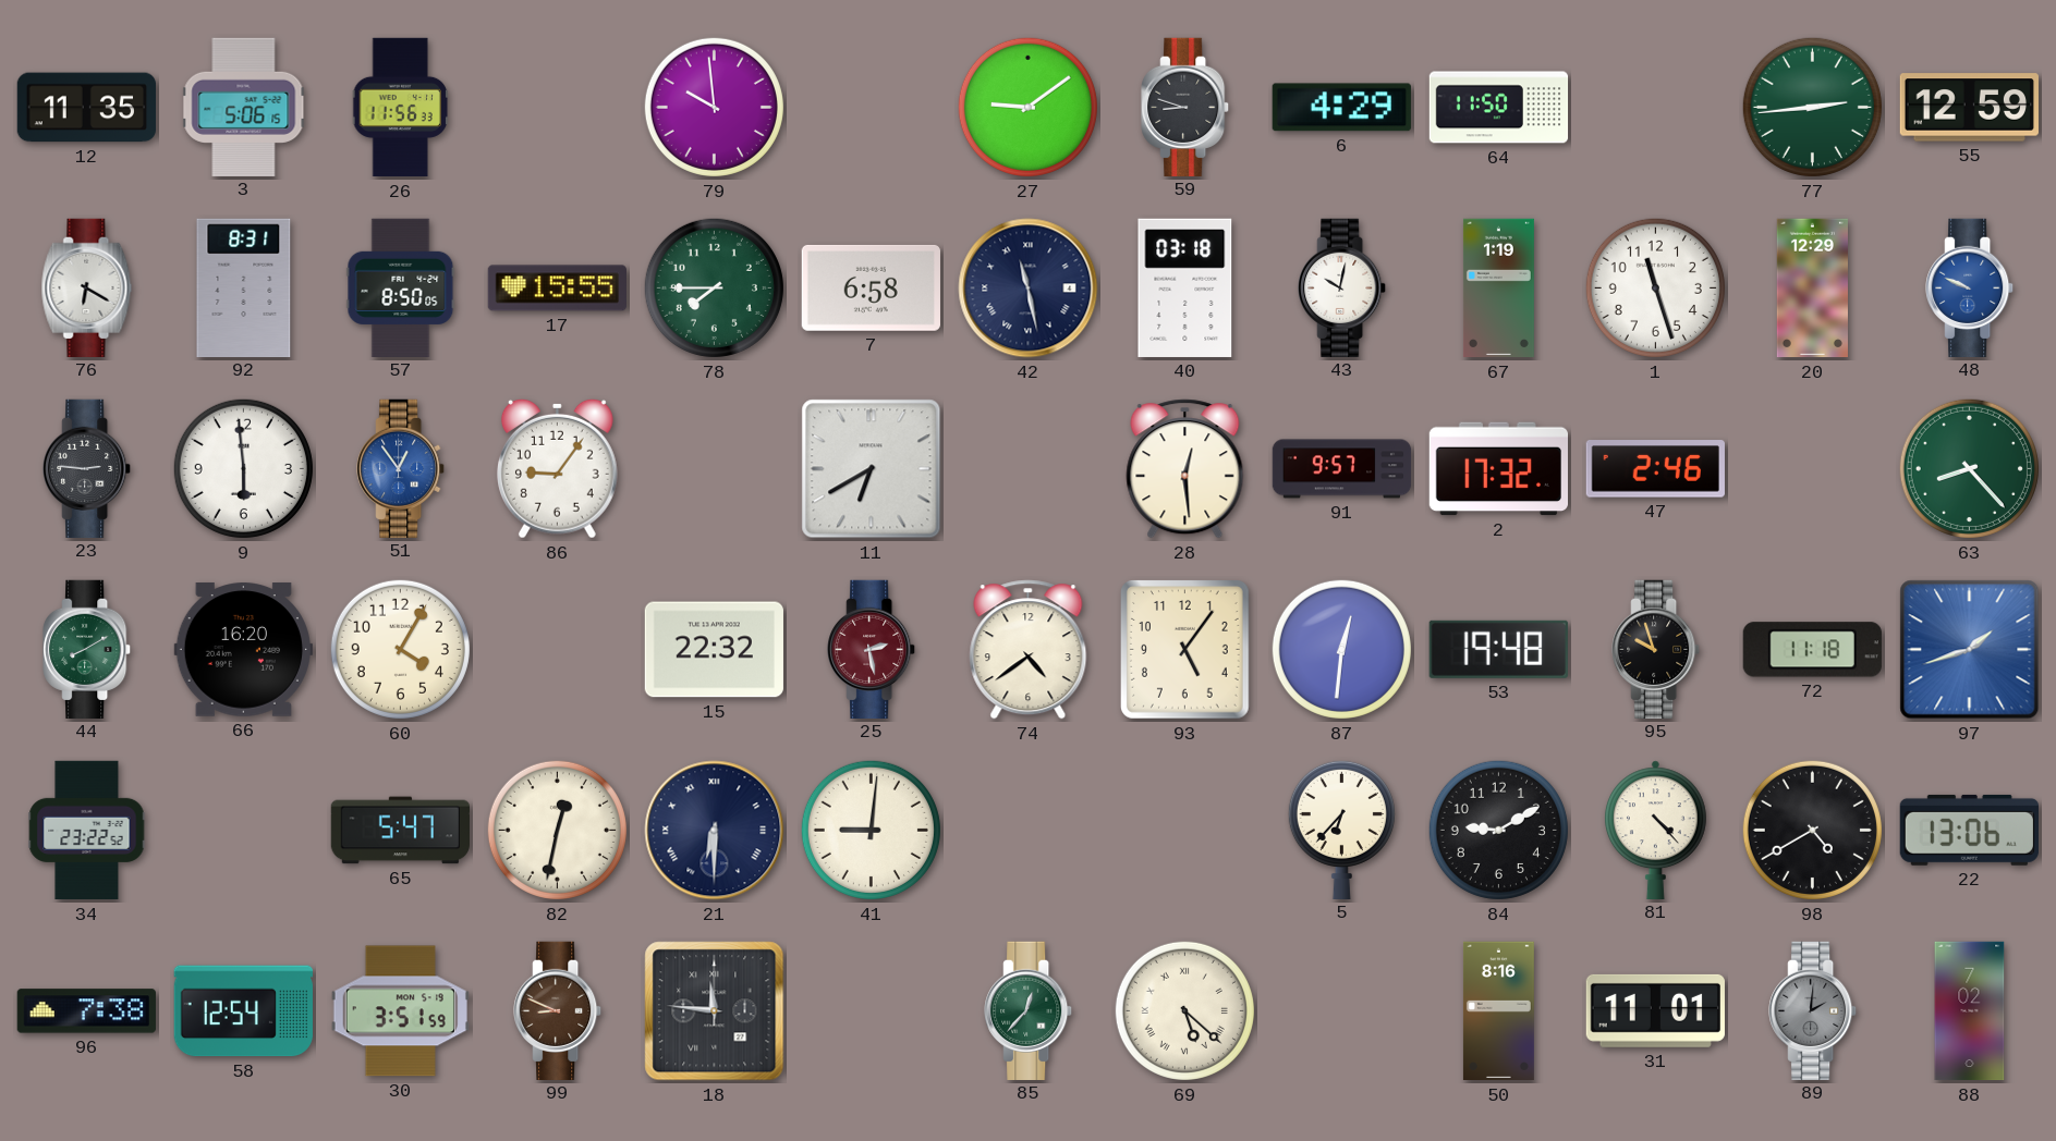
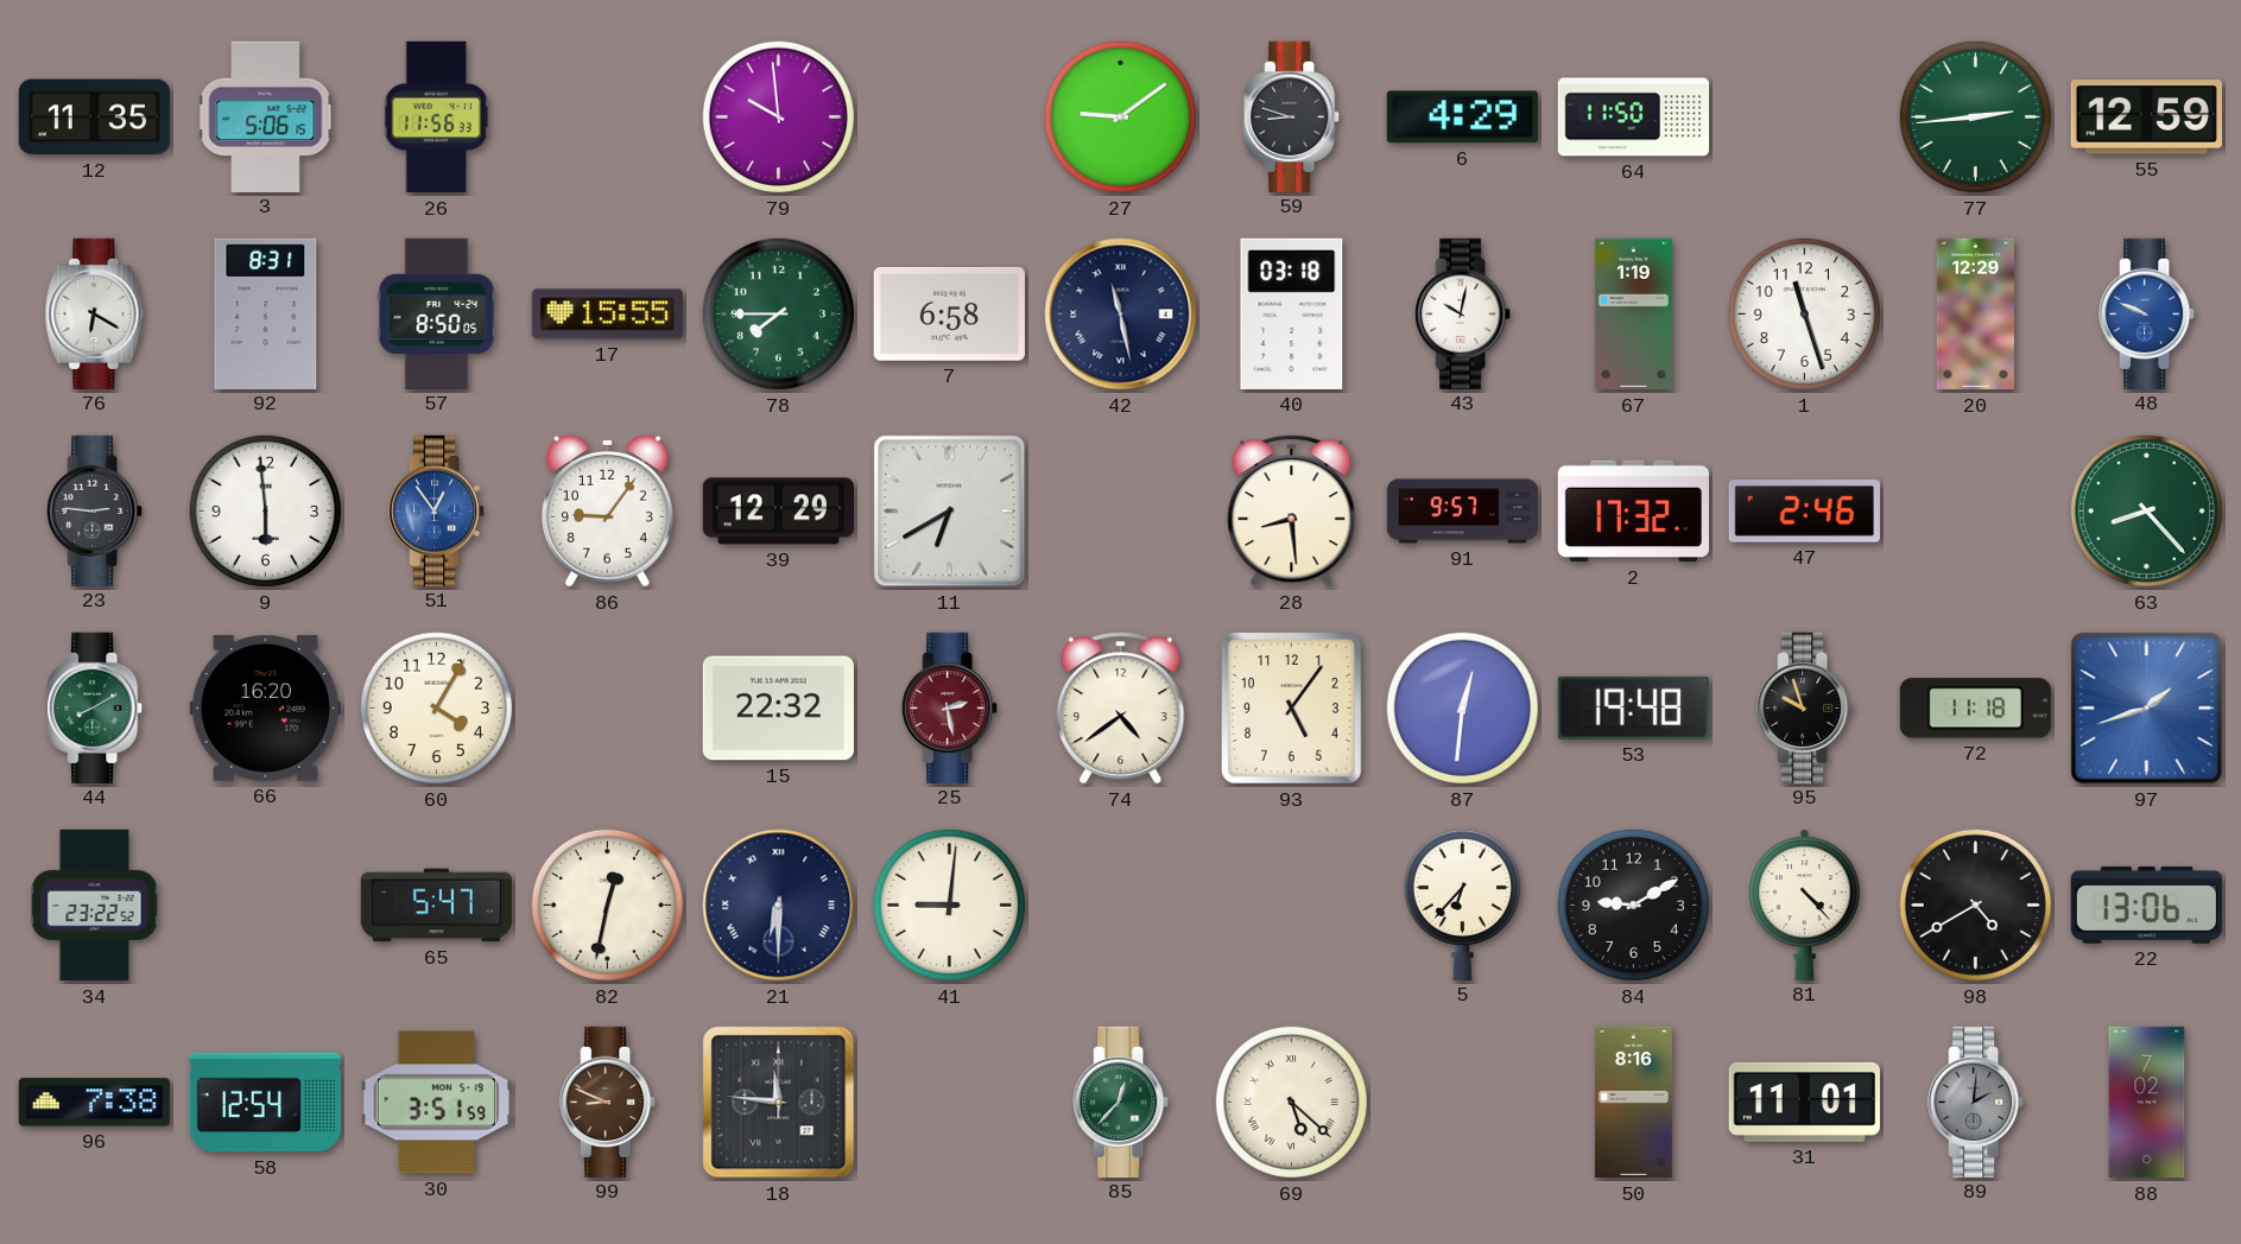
39: none -> 12:29
28: 12:29 -> 8:29
